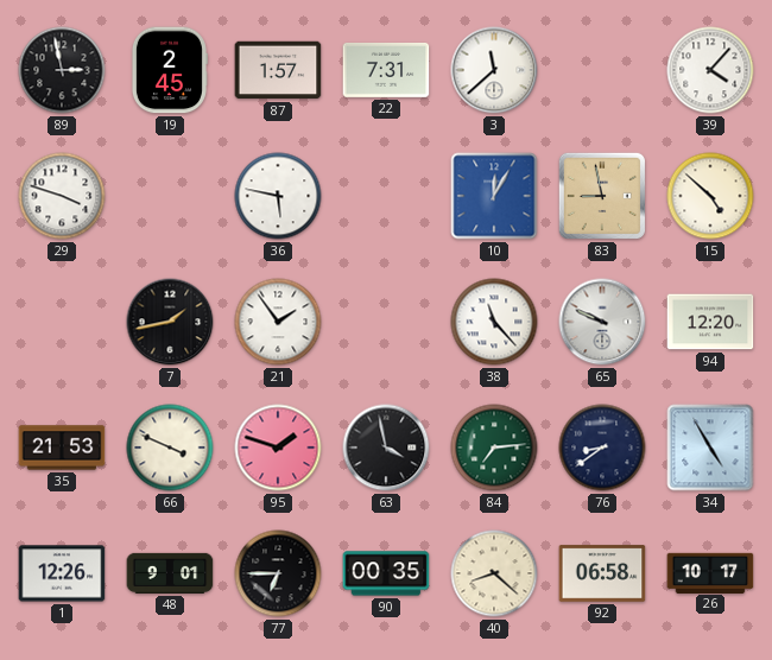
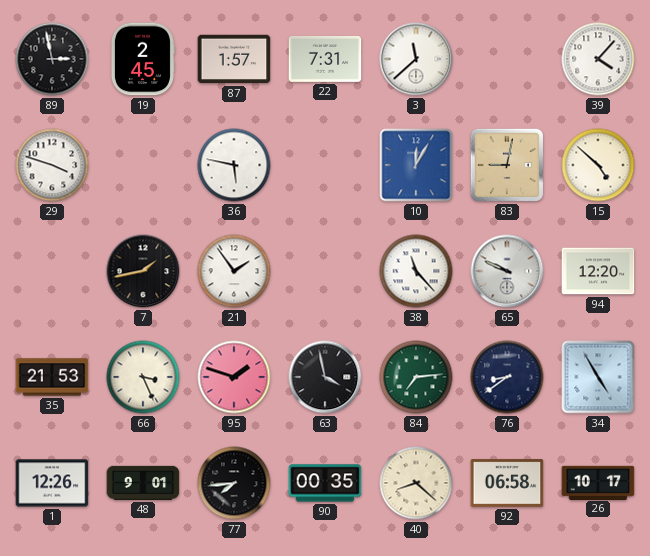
83: 8:58 -> 9:02
66: 3:49 -> 3:26
77: 6:45 -> 7:44
